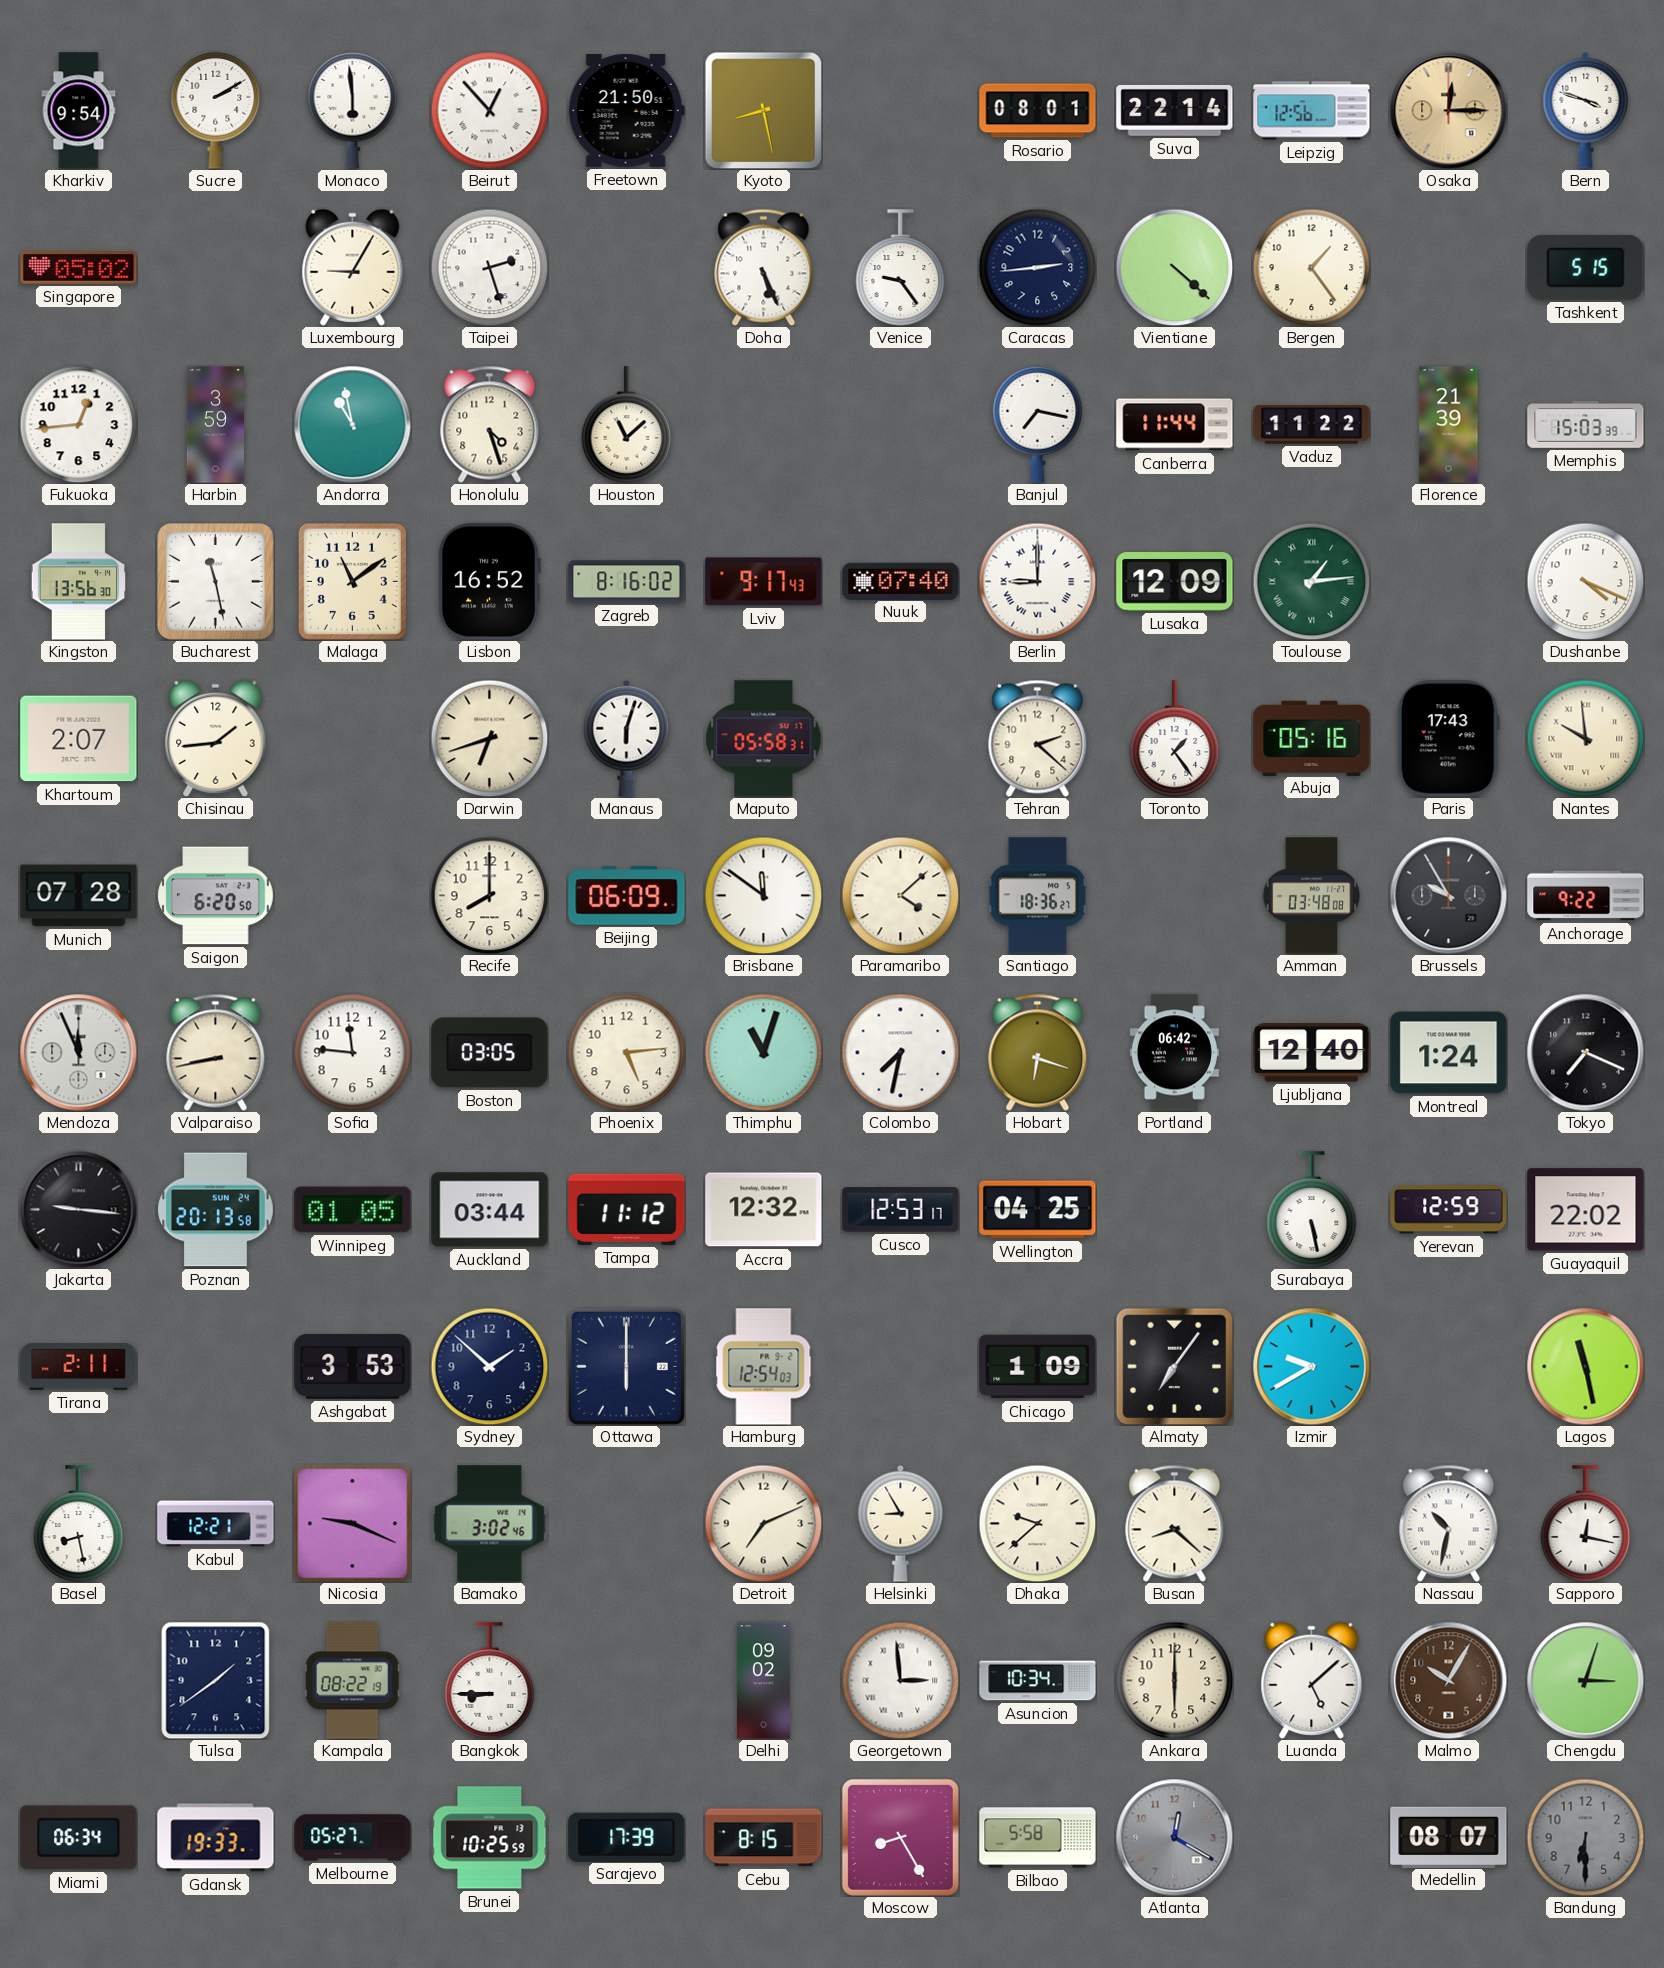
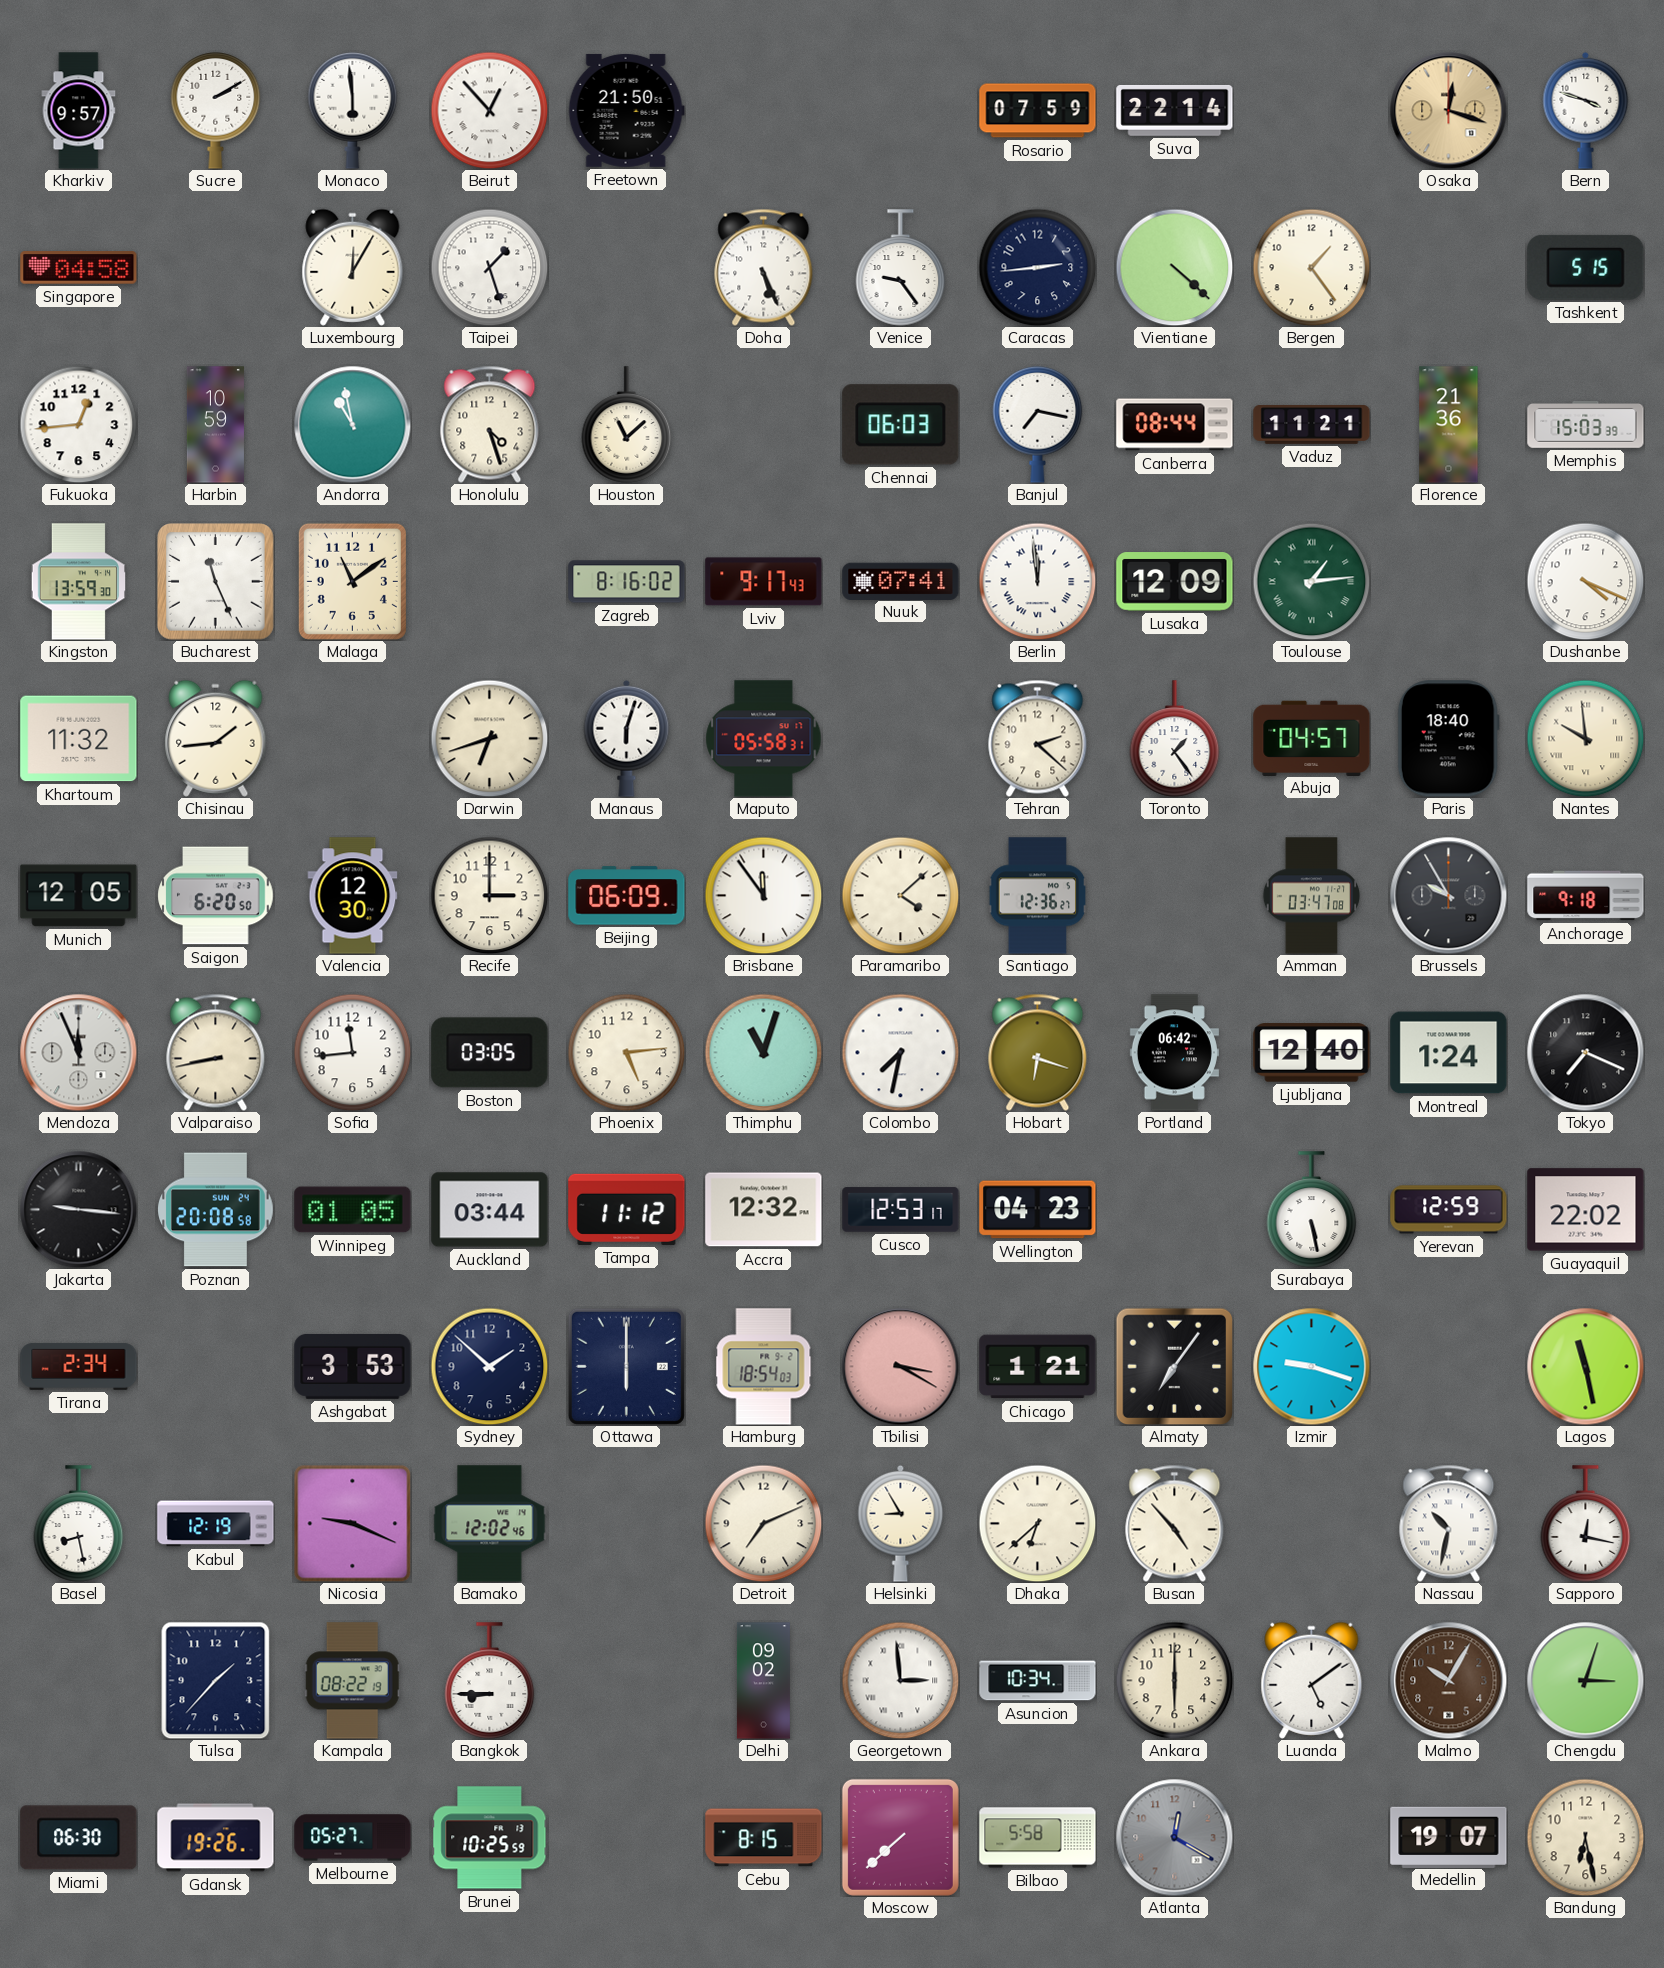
Kharkiv: 9:54 -> 9:57
Kyoto: 8:28 -> none
Rosario: 08:01 -> 07:59
Leipzig: 12:56 -> none
Osaka: 12:15 -> 12:18
Singapore: 05:02 -> 04:58
Luxembourg: 9:05 -> 12:05
Taipei: 2:27 -> 1:27
Harbin: 3:59 -> 10:59
Chennai: none -> 06:03
Canberra: 11:44 -> 08:44
Vaduz: 11:22 -> 11:21
Florence: 21:39 -> 21:36
Kingston: 13:56 -> 13:59
Bucharest: 11:28 -> 11:26
Lisbon: 16:52 -> none
Nuuk: 07:40 -> 07:41
Berlin: 9:00 -> 11:59
Khartoum: 2:07 -> 11:32
Abuja: 05:16 -> 04:57
Paris: 17:43 -> 18:40
Munich: 07:28 -> 12:05
Valencia: none -> 12:30
Recife: 8:00 -> 3:00
Brisbane: 11:51 -> 11:54
Santiago: 18:36 -> 12:36
Amman: 03:48 -> 03:47
Anchorage: 9:22 -> 9:18
Sofia: 11:46 -> 11:44
Poznan: 20:13 -> 20:08
Wellington: 04:25 -> 04:23
Tirana: 2:11 -> 2:34
Hamburg: 12:54 -> 18:54
Tbilisi: none -> 3:20
Chicago: 1:09 -> 1:21
Izmir: 9:40 -> 9:18
Kabul: 12:21 -> 12:19
Bamako: 3:02 -> 12:02
Dhaka: 9:38 -> 6:38
Busan: 8:22 -> 4:53
Tulsa: 1:39 -> 1:37
Luanda: 5:08 -> 5:09
Miami: 06:34 -> 06:30
Gdansk: 19:33 -> 19:26
Sarajevo: 17:39 -> none
Moscow: 8:25 -> 7:38
Medellin: 08:07 -> 19:07
Bandung: 6:30 -> 6:28
Bandung dial: grey -> cream
